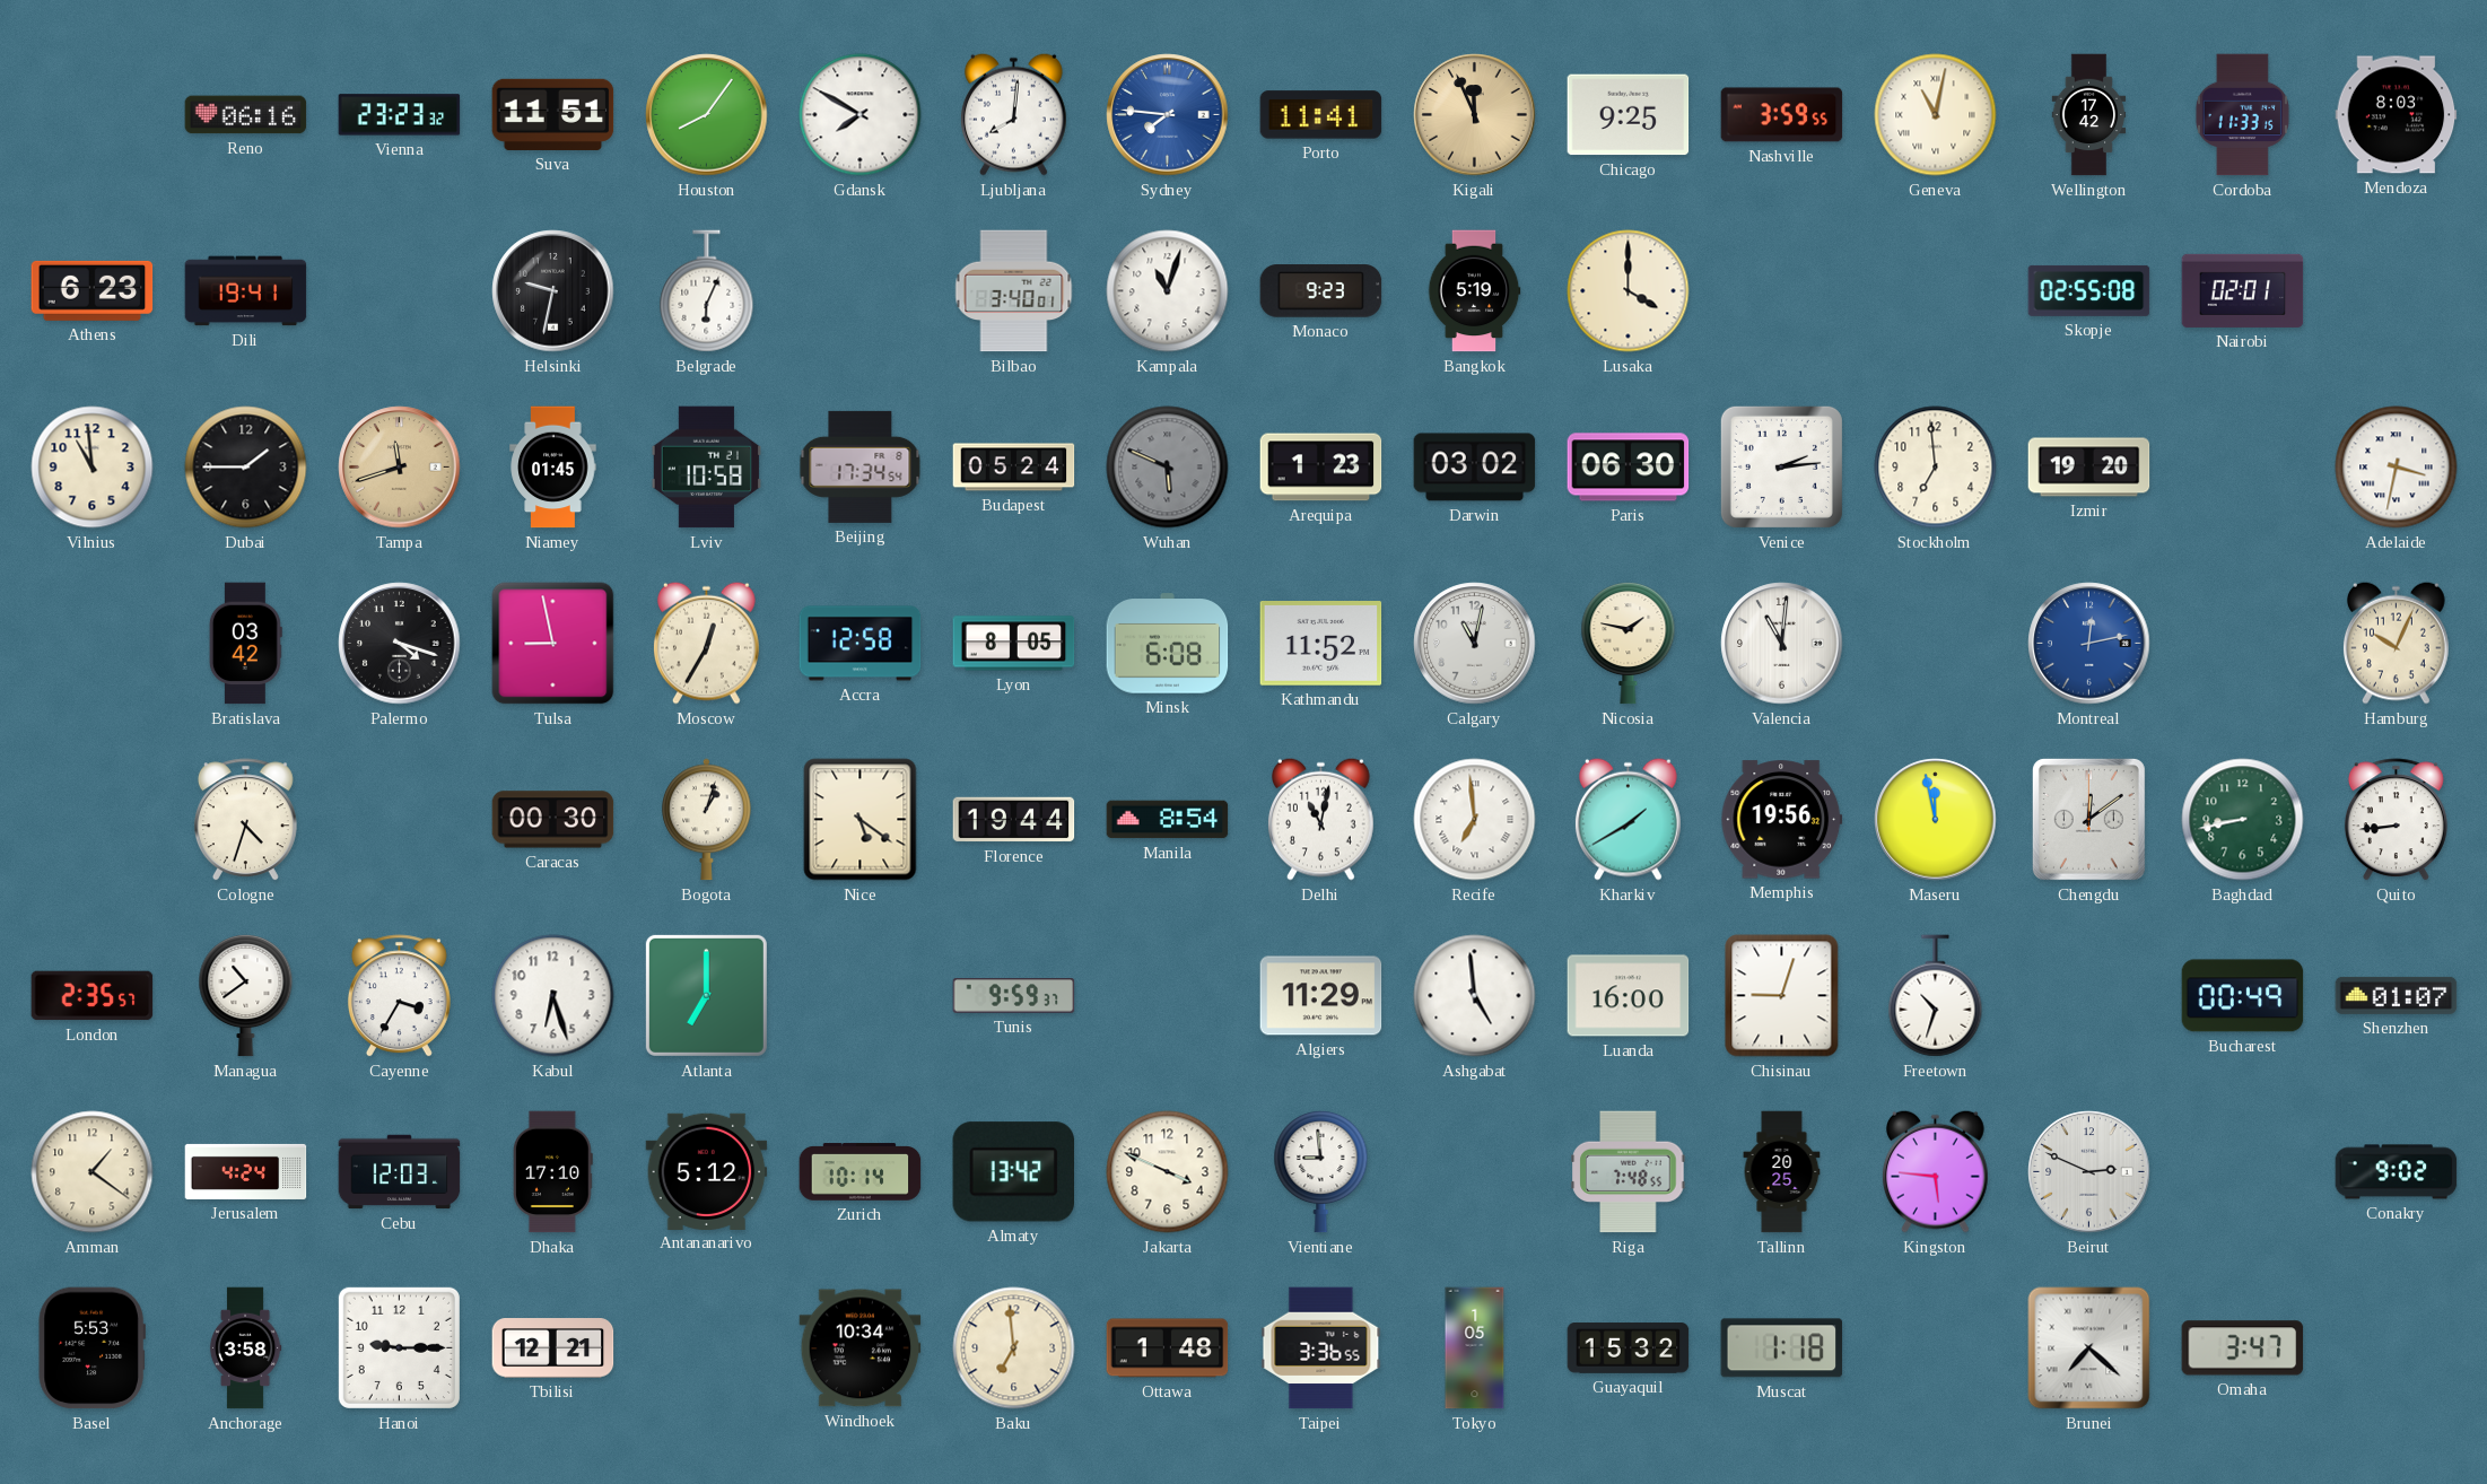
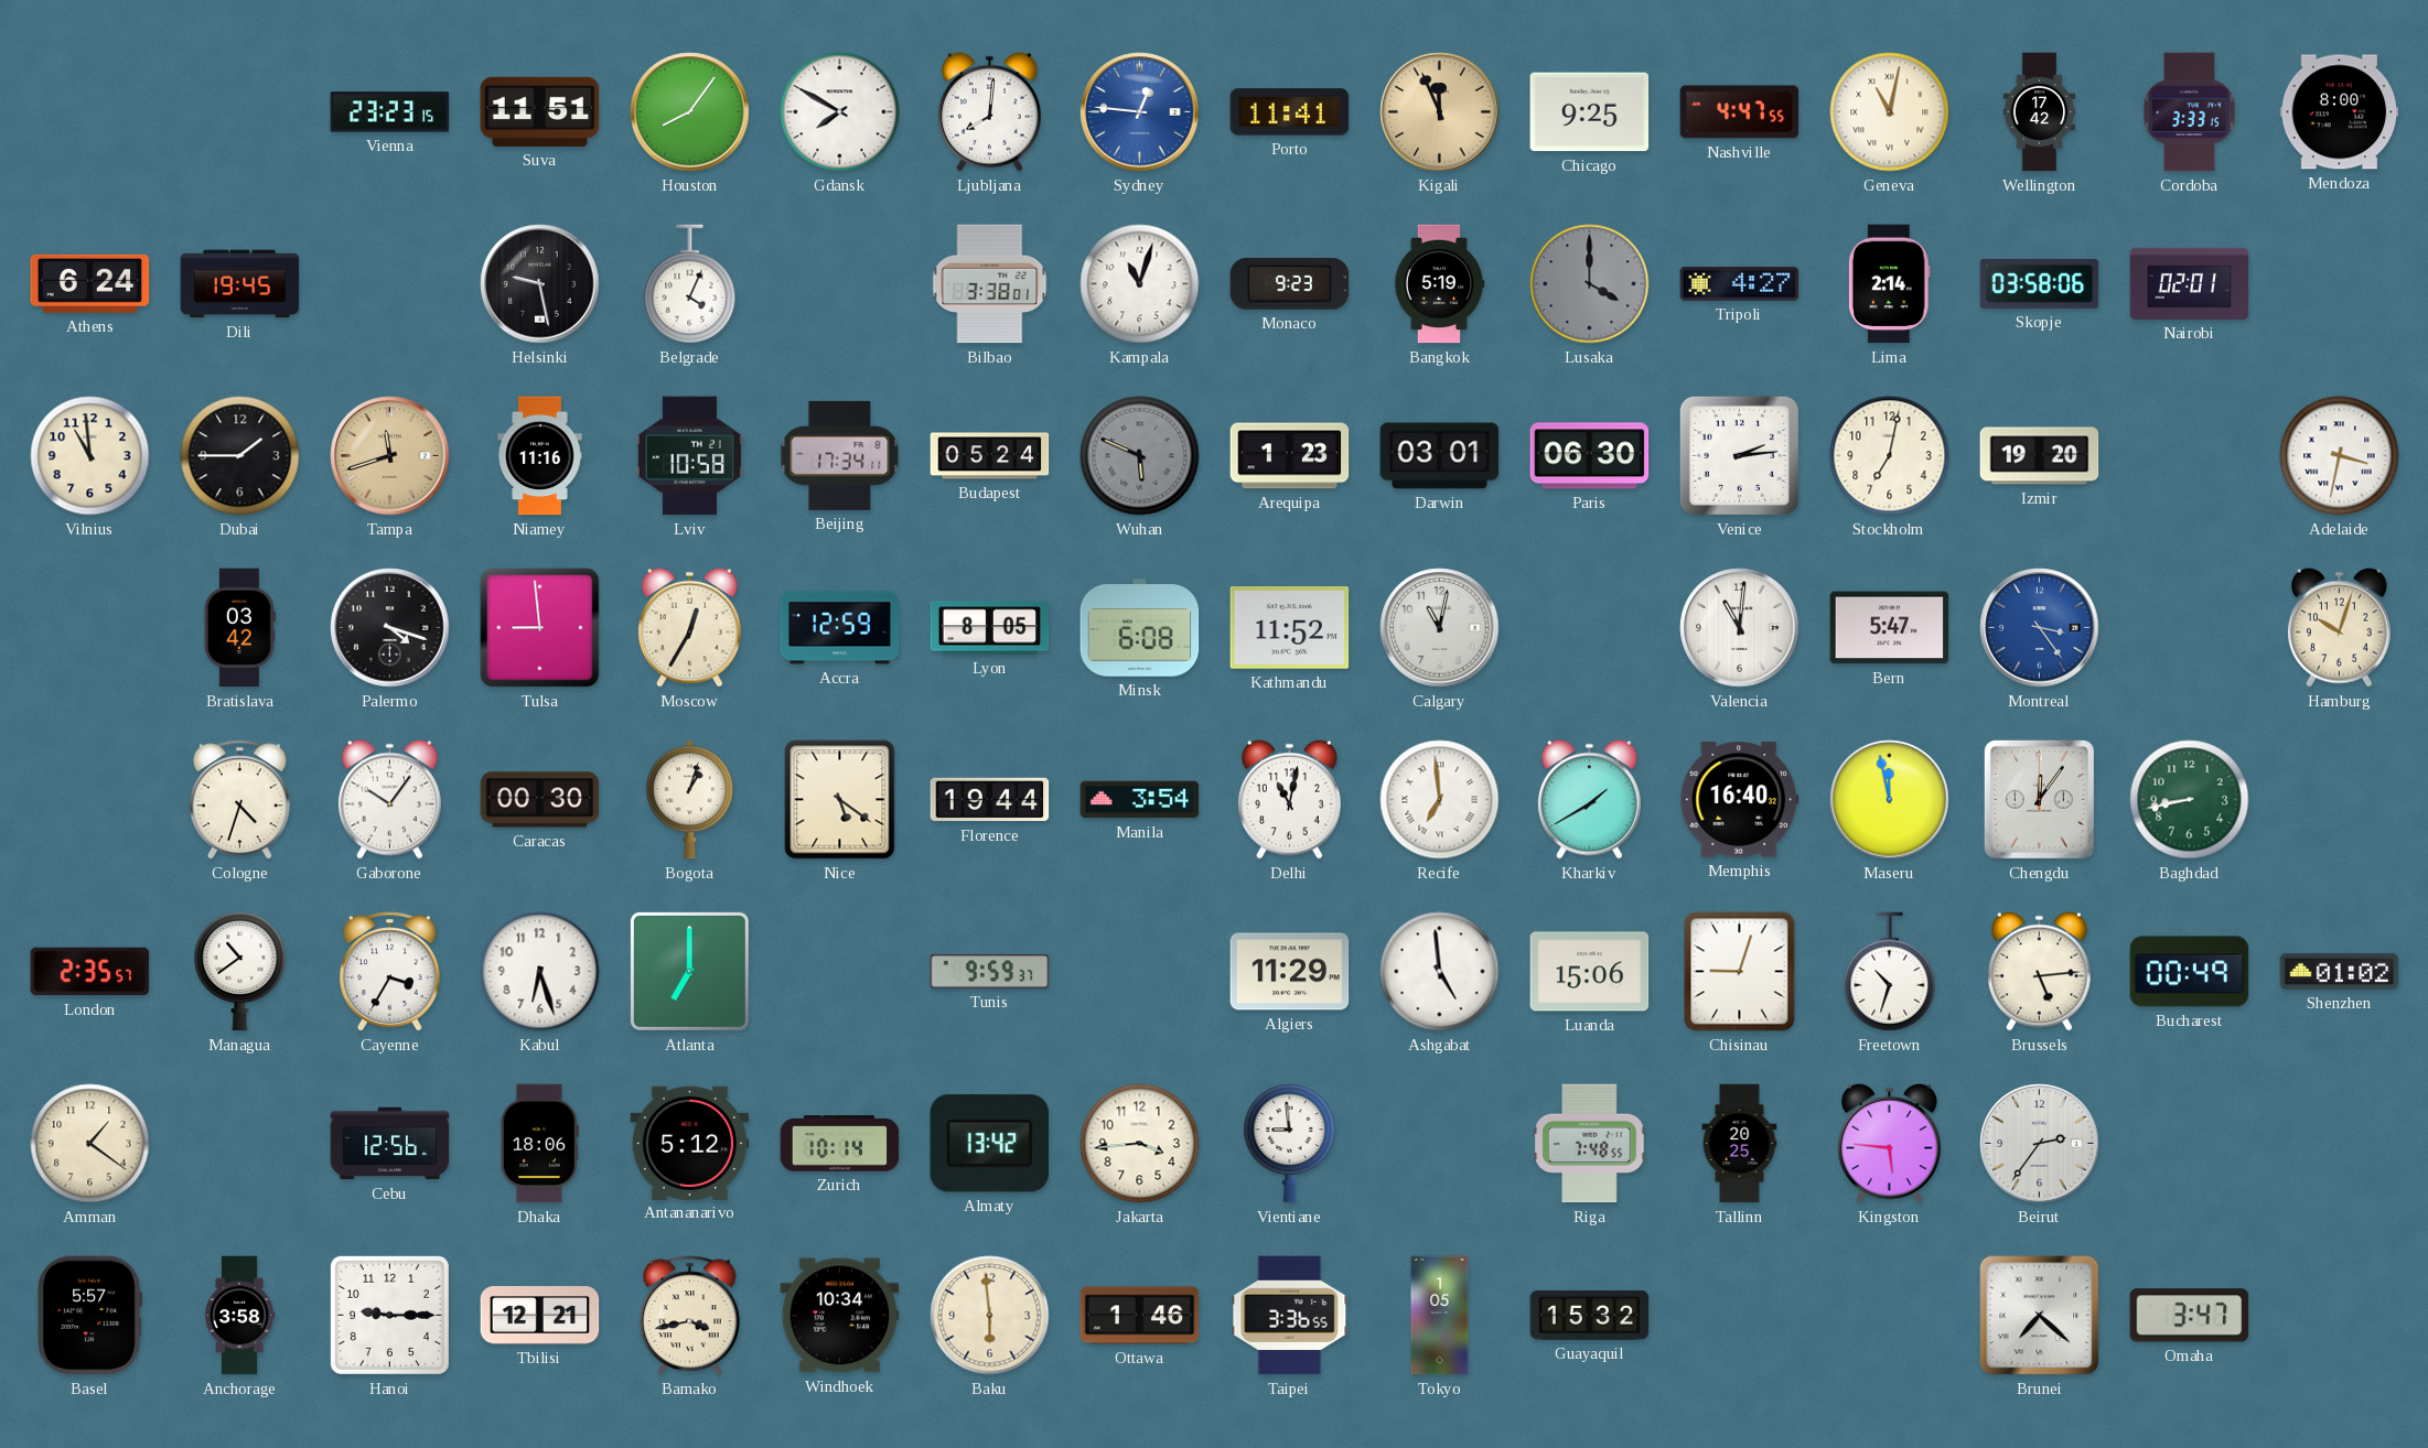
Reno: 06:16 -> none
Vienna: 23:23:32 -> 23:23:15
Sydney: 7:46 -> 12:46
Nashville: 3:59 -> 4:47
Cordoba: 11:33 -> 3:33
Mendoza: 8:03 -> 8:00
Athens: 6:23 -> 6:24
Dili: 19:41 -> 19:45
Helsinki: 9:32 -> 9:28
Belgrade: 6:04 -> 4:04
Bilbao: 3:40 -> 3:38
Lusaka dial: cream -> grey
Tripoli: none -> 4:27
Lima: none -> 2:14
Skopje: 02:55 -> 03:58
Niamey: 01:45 -> 11:16
Beijing: 17:34:54 -> 17:34:11
Darwin: 03:02 -> 03:01
Stockholm: 6:59 -> 7:02
Tulsa: 8:58 -> 8:59
Accra: 12:58 -> 12:59
Nicosia: 1:47 -> none
Bern: none -> 5:47
Montreal: 12:13 -> 3:24
Hamburg: 10:04 -> 10:03
Gaborone: none -> 10:06
Manila: 8:54 -> 3:54
Memphis: 19:56 -> 16:40
Chengdu: 12:09 -> 12:06
Quito: 8:44 -> none
Luanda: 16:00 -> 15:06
Brussels: none -> 5:14
Shenzhen: 01:07 -> 01:02
Jerusalem: 4:24 -> none
Cebu: 12:03 -> 12:56
Dhaka: 17:10 -> 18:06
Jakarta: 3:49 -> 3:44
Beirut: 2:49 -> 2:36
Conakry: 9:02 -> none
Basel: 5:53 -> 5:57
Bamako: none -> 3:43
Baku: 6:59 -> 5:59
Ottawa: 1:48 -> 1:46
Muscat: 1:18 -> none
